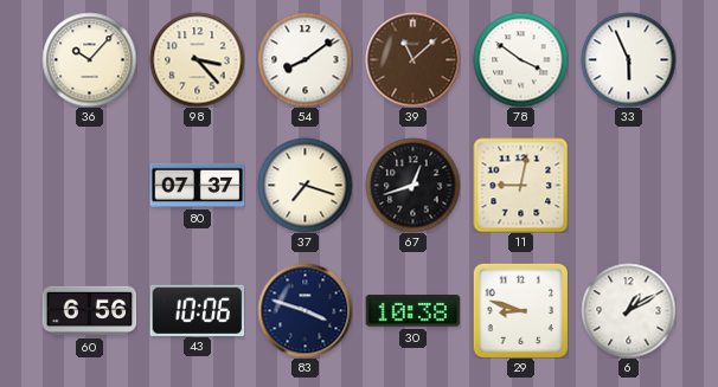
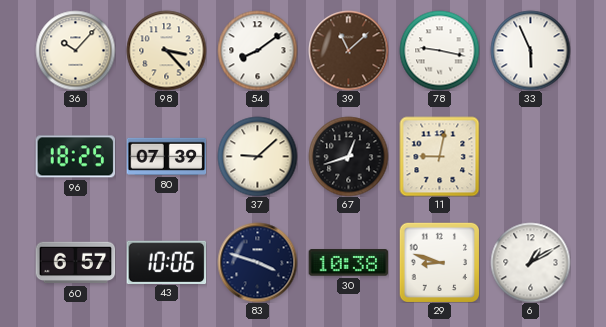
78: 3:51 -> 9:17
96: none -> 18:25
80: 07:37 -> 07:39
37: 7:18 -> 9:08
60: 6:56 -> 6:57
